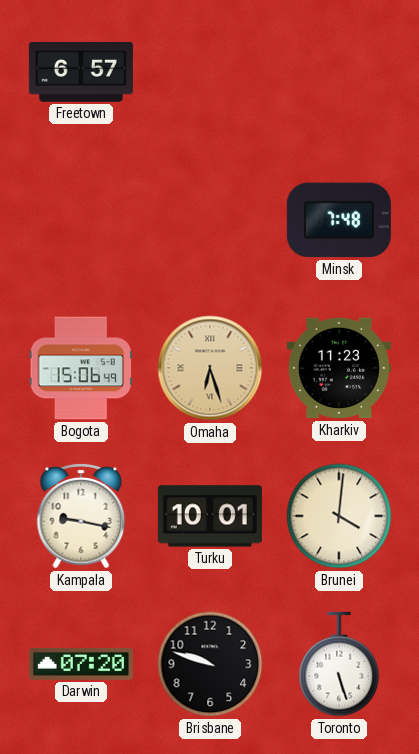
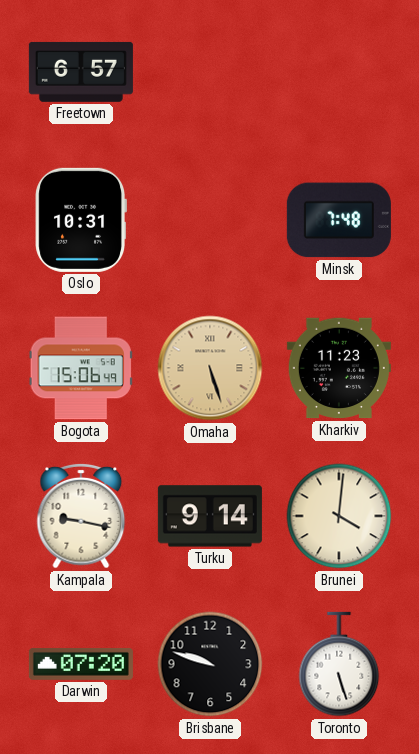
Oslo: none -> 10:31
Omaha: 6:27 -> 5:27
Turku: 10:01 -> 9:14
